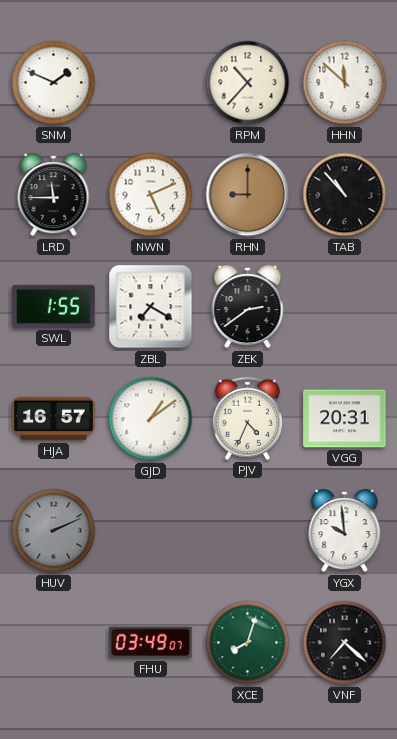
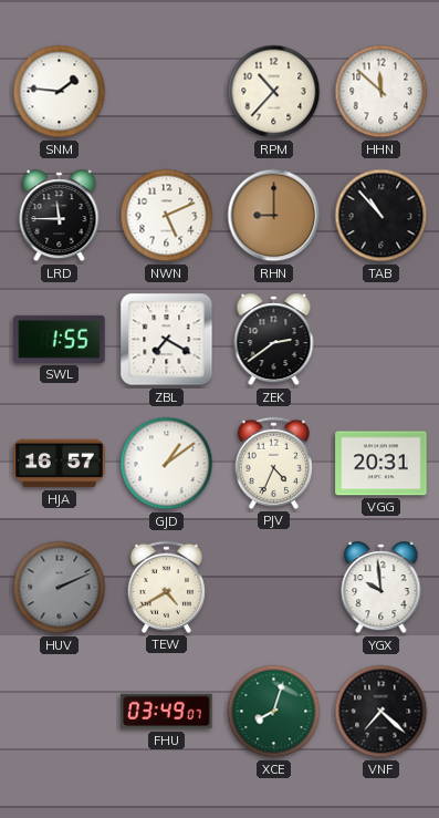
SNM: 1:49 -> 1:46
TEW: none -> 4:40
